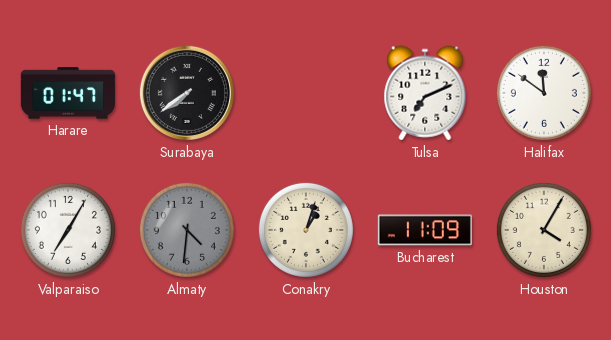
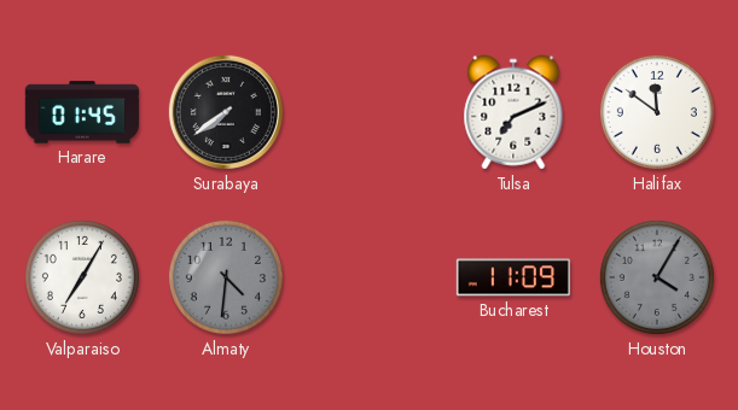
Harare: 01:47 -> 01:45
Conakry: 1:03 -> none
Houston dial: cream -> grey
